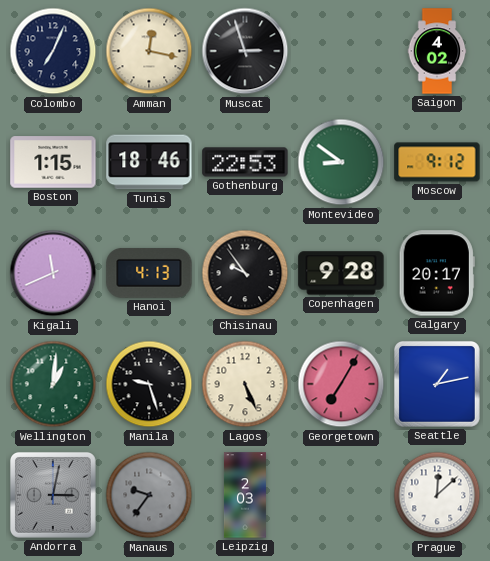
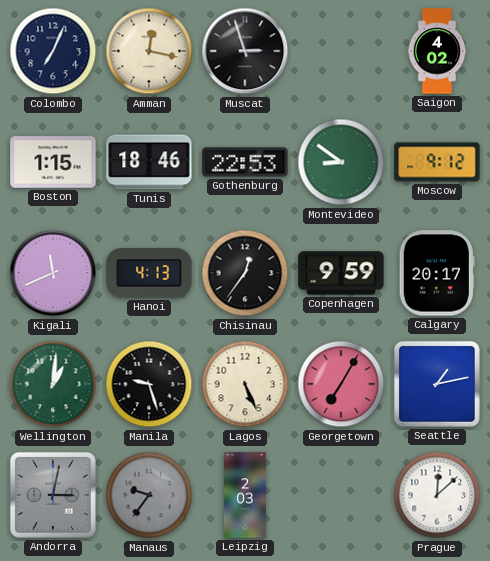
Chisinau: 9:54 -> 12:36
Copenhagen: 9:28 -> 9:59
